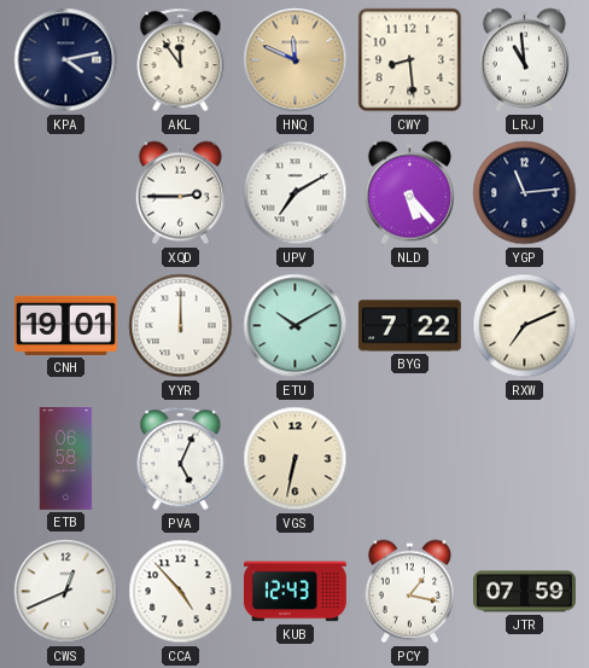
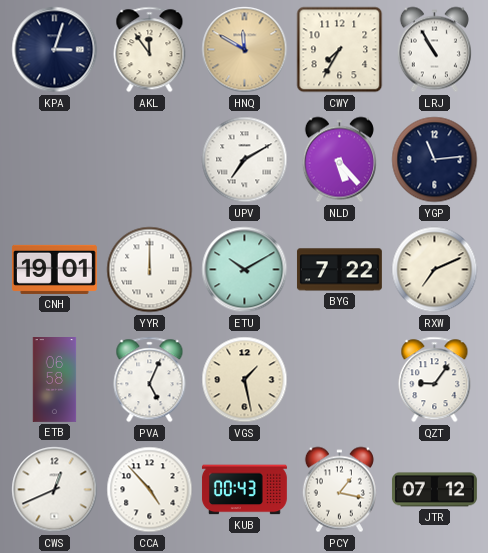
KPA: 4:13 -> 3:03
HNQ: 11:49 -> 11:50
CWY: 8:29 -> 7:35
LRJ: 10:59 -> 10:55
XQD: 2:45 -> none
VGS: 6:32 -> 1:28
QZT: none -> 9:06
KUB: 12:43 -> 00:43
JTR: 07:59 -> 07:12
